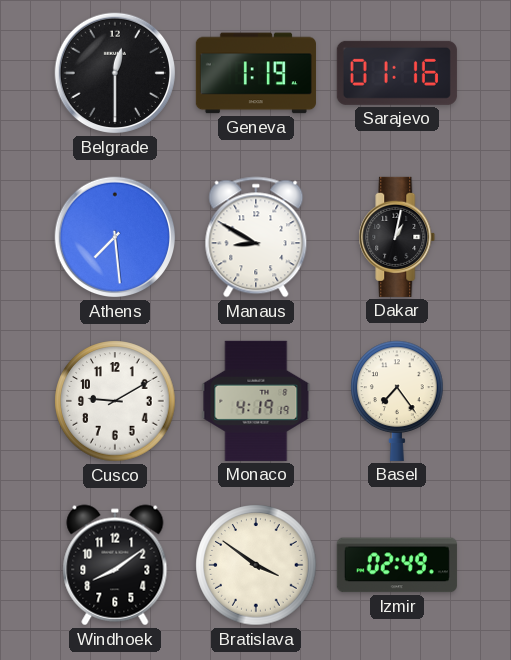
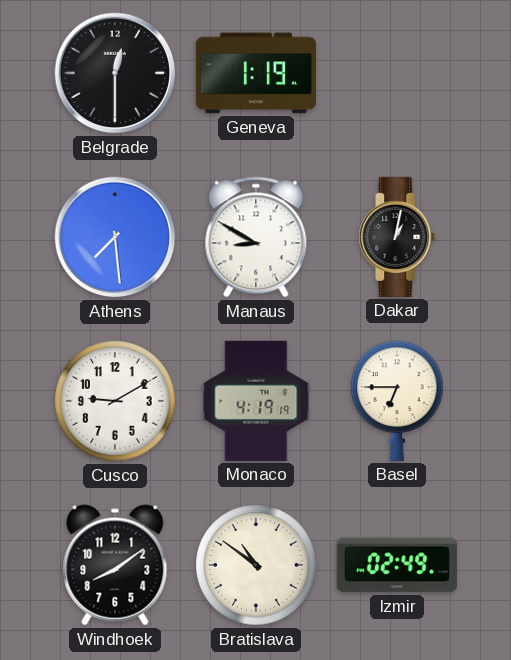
Sarajevo: 01:16 -> none
Basel: 7:24 -> 6:45
Bratislava: 3:51 -> 10:51
